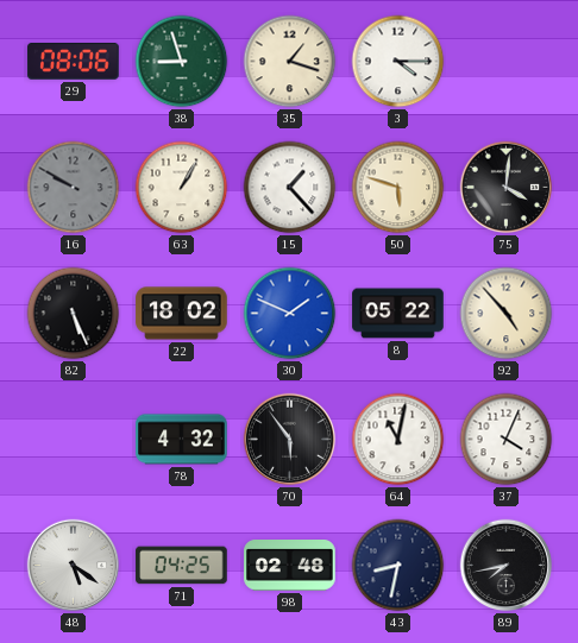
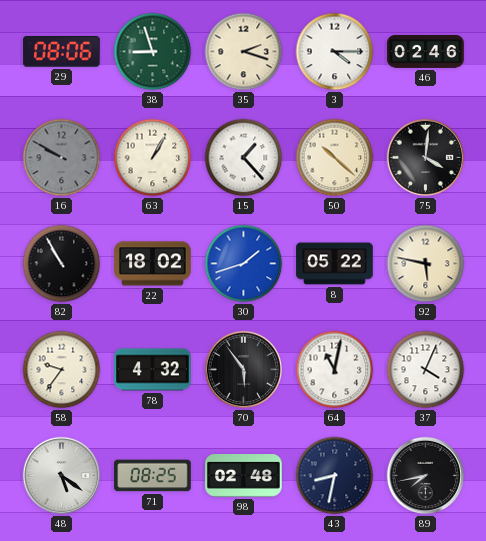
35: 1:18 -> 2:18
46: none -> 02:46
50: 5:48 -> 10:22
82: 5:26 -> 10:55
30: 1:49 -> 1:42
92: 4:53 -> 5:47
58: none -> 9:36
71: 04:25 -> 08:25
